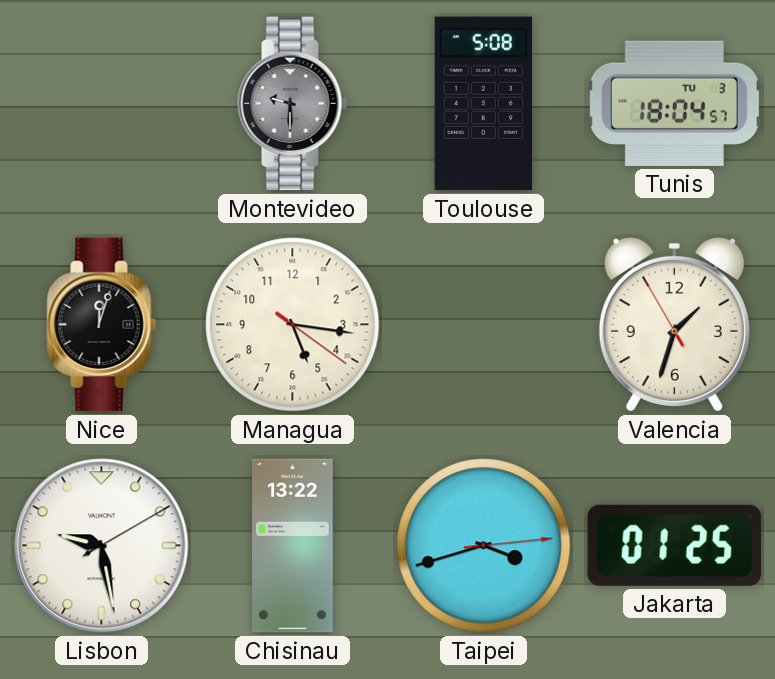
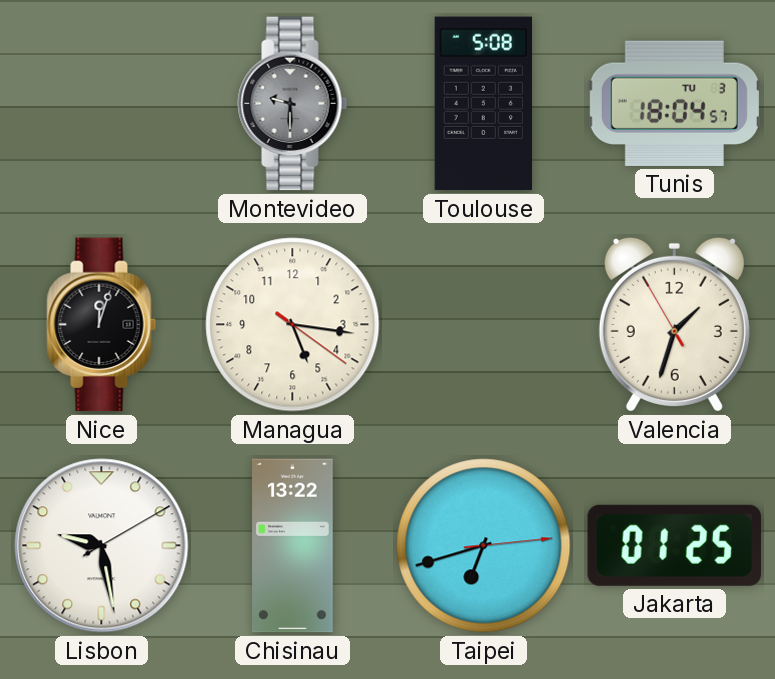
Taipei: 3:42 -> 6:42
